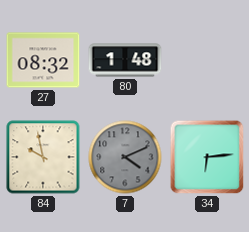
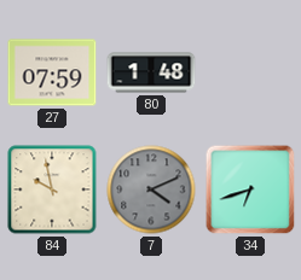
27: 08:32 -> 07:59
34: 6:14 -> 6:42
